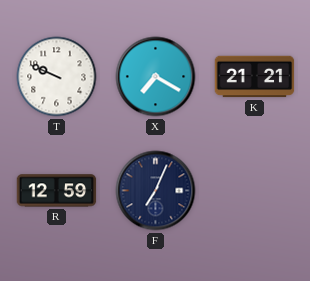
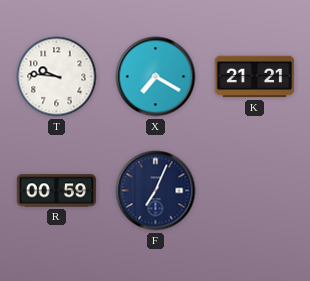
T: 9:49 -> 9:46
R: 12:59 -> 00:59
